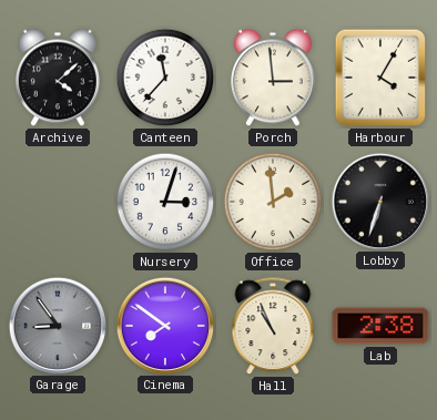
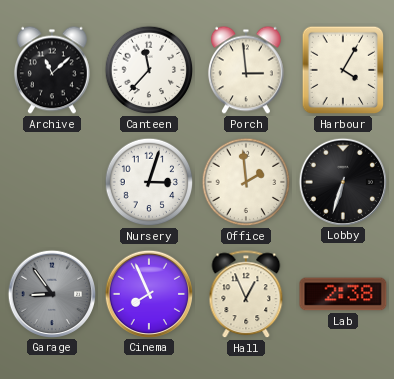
Archive: 4:08 -> 11:08
Cinema: 7:51 -> 7:56
Hall: 10:56 -> 12:56
